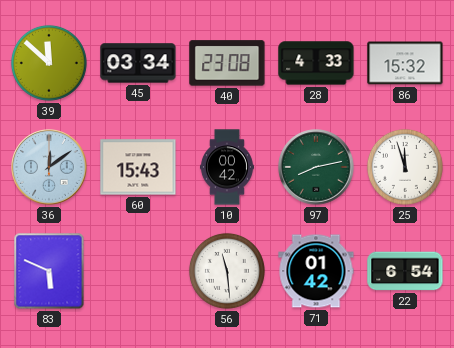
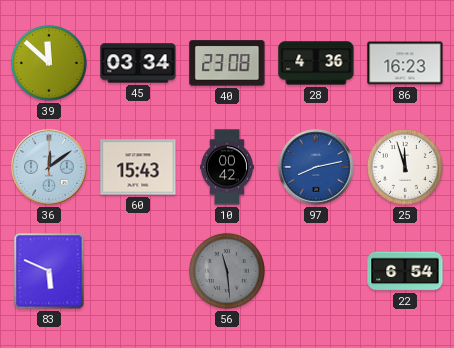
28: 4:33 -> 4:36
86: 15:32 -> 16:23
97 dial: green -> blue
56 dial: white -> grey
71: 01:42 -> none
